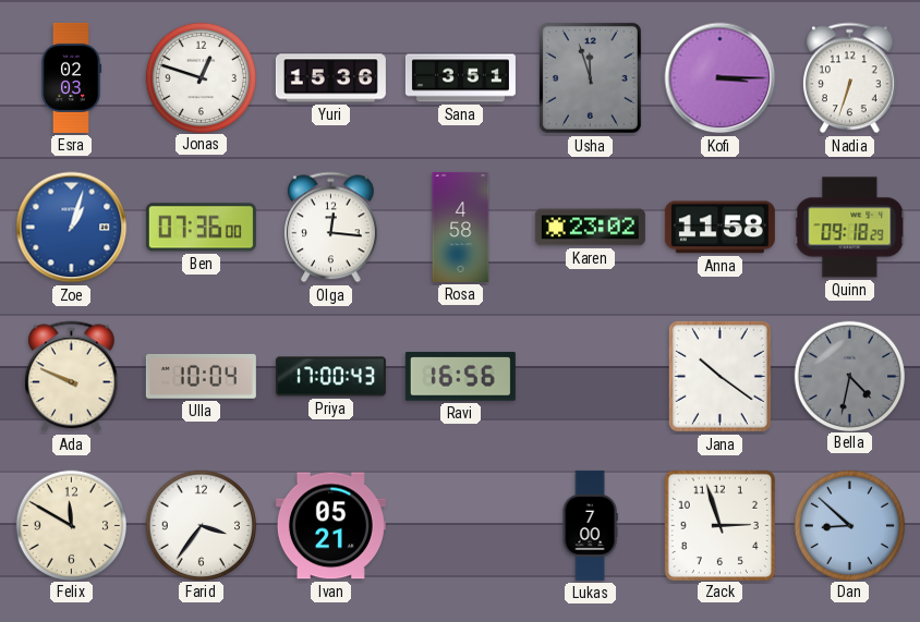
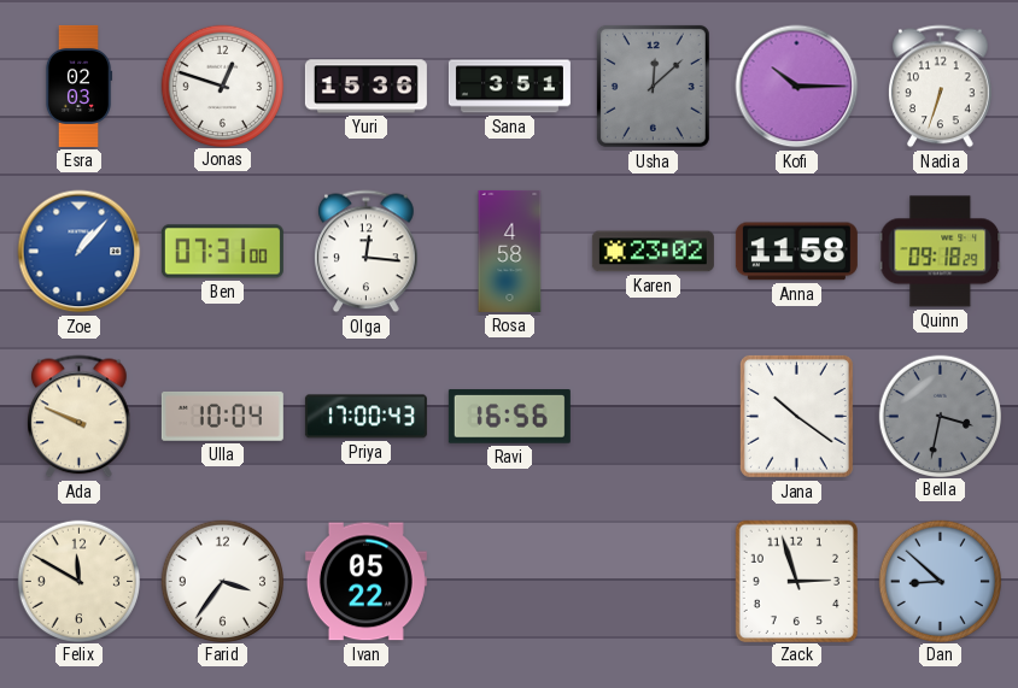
Usha: 11:57 -> 12:08
Kofi: 3:15 -> 10:15
Zoe: 1:03 -> 1:07
Ben: 07:36 -> 07:31
Bella: 4:32 -> 3:32
Ivan: 05:21 -> 05:22
Lukas: 7:00 -> none
